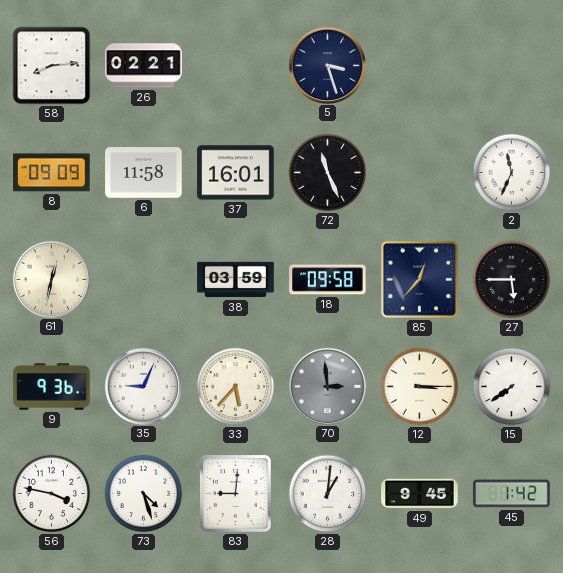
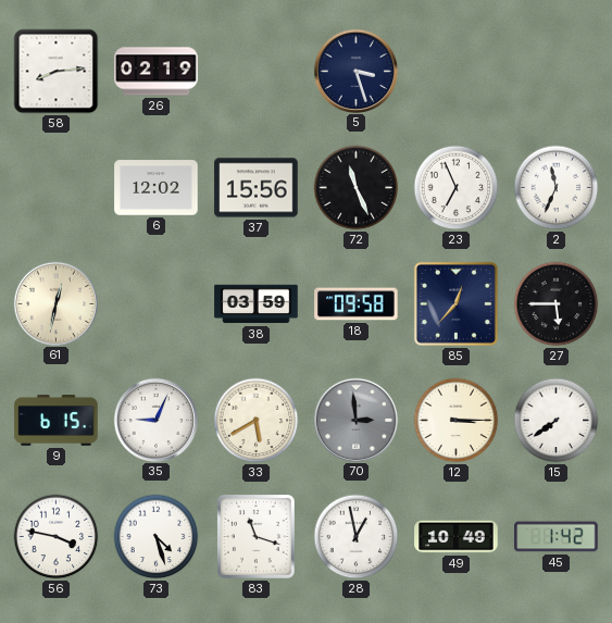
26: 02:21 -> 02:19
8: 09:09 -> none
6: 11:58 -> 12:02
37: 16:01 -> 15:56
23: none -> 6:56
9: 9:36 -> 6:15
33: 5:37 -> 5:40
83: 9:01 -> 11:18
28: 1:01 -> 12:58
49: 9:45 -> 10:49
